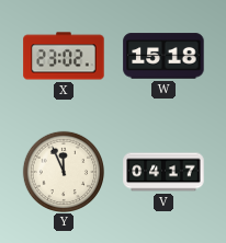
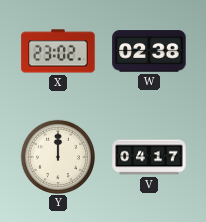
W: 15:18 -> 02:38
Y: 11:56 -> 12:00
